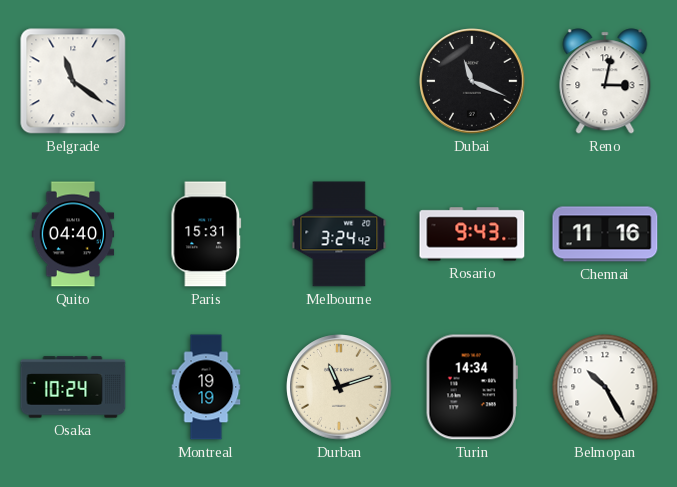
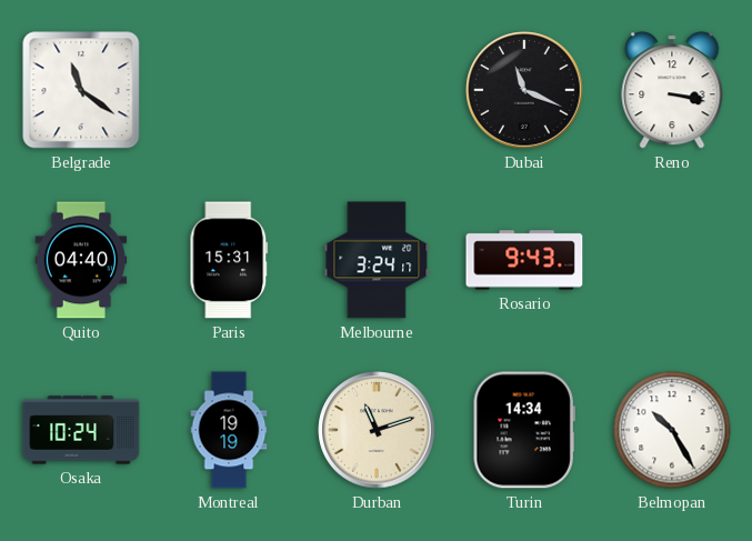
Reno: 3:02 -> 3:17
Melbourne: 3:24:42 -> 3:24:17
Chennai: 11:16 -> none
